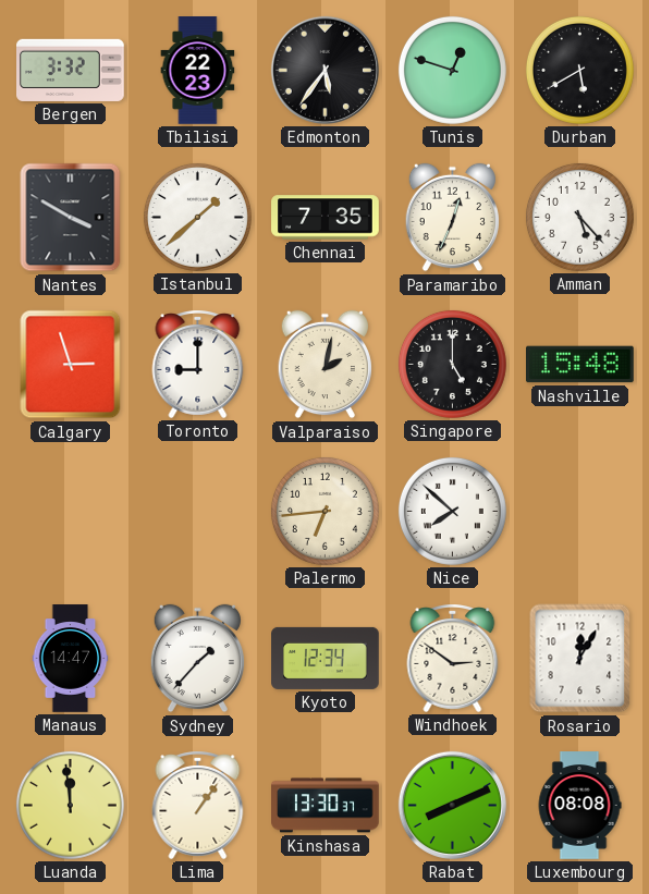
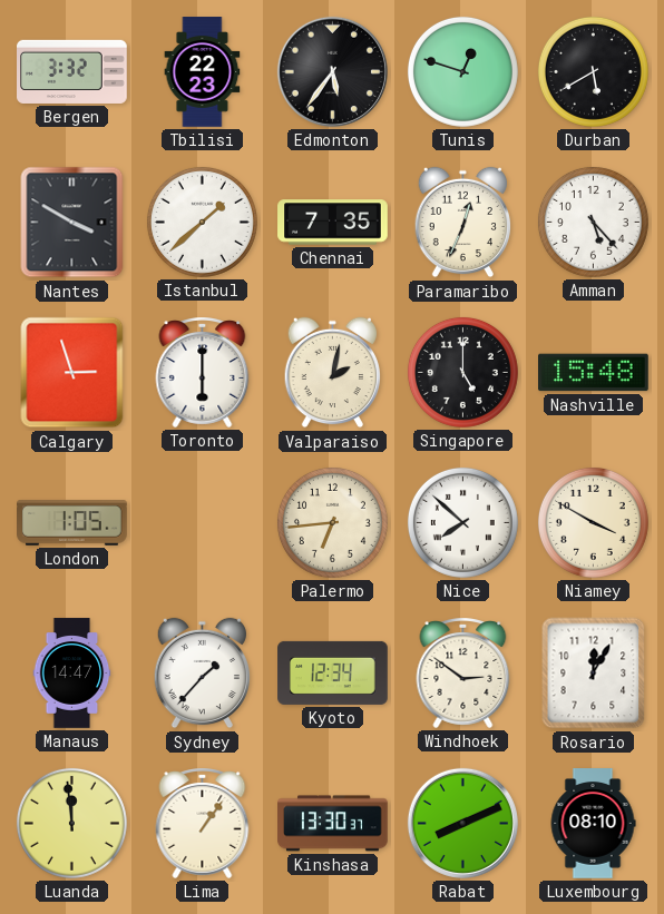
Toronto: 9:00 -> 6:00
London: none -> 1:05
Niamey: none -> 3:50
Luxembourg: 08:08 -> 08:10
